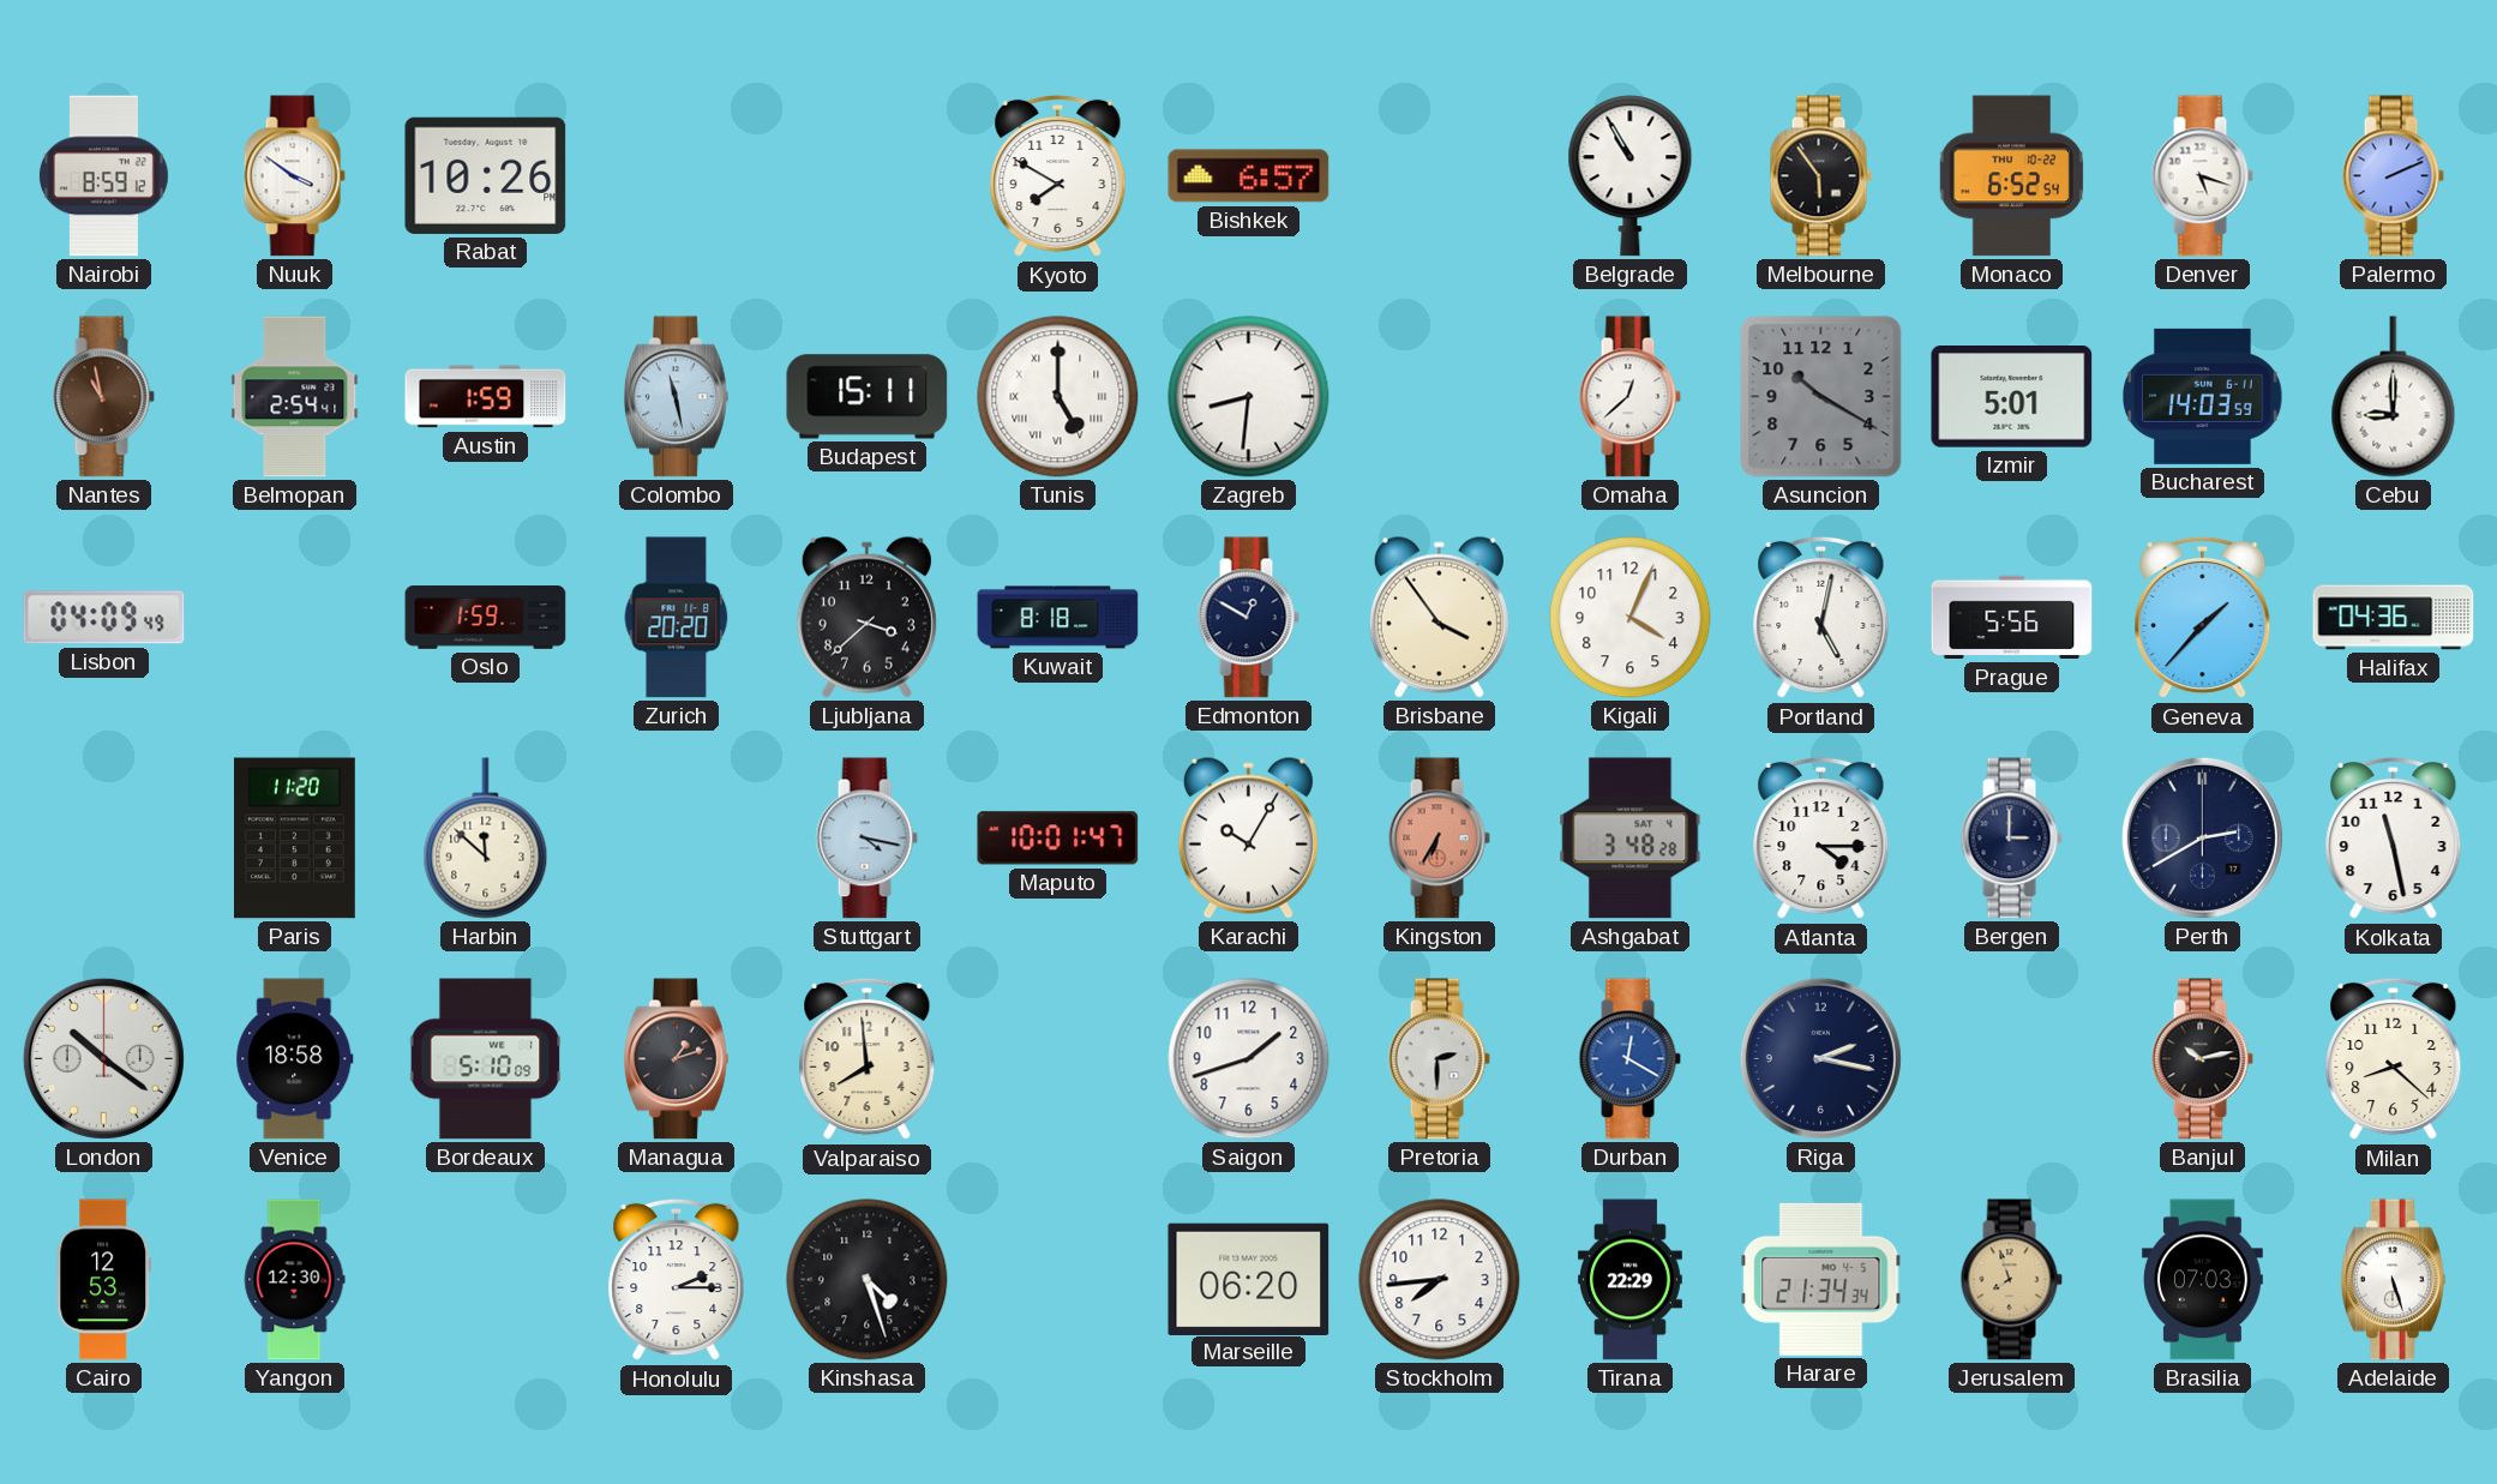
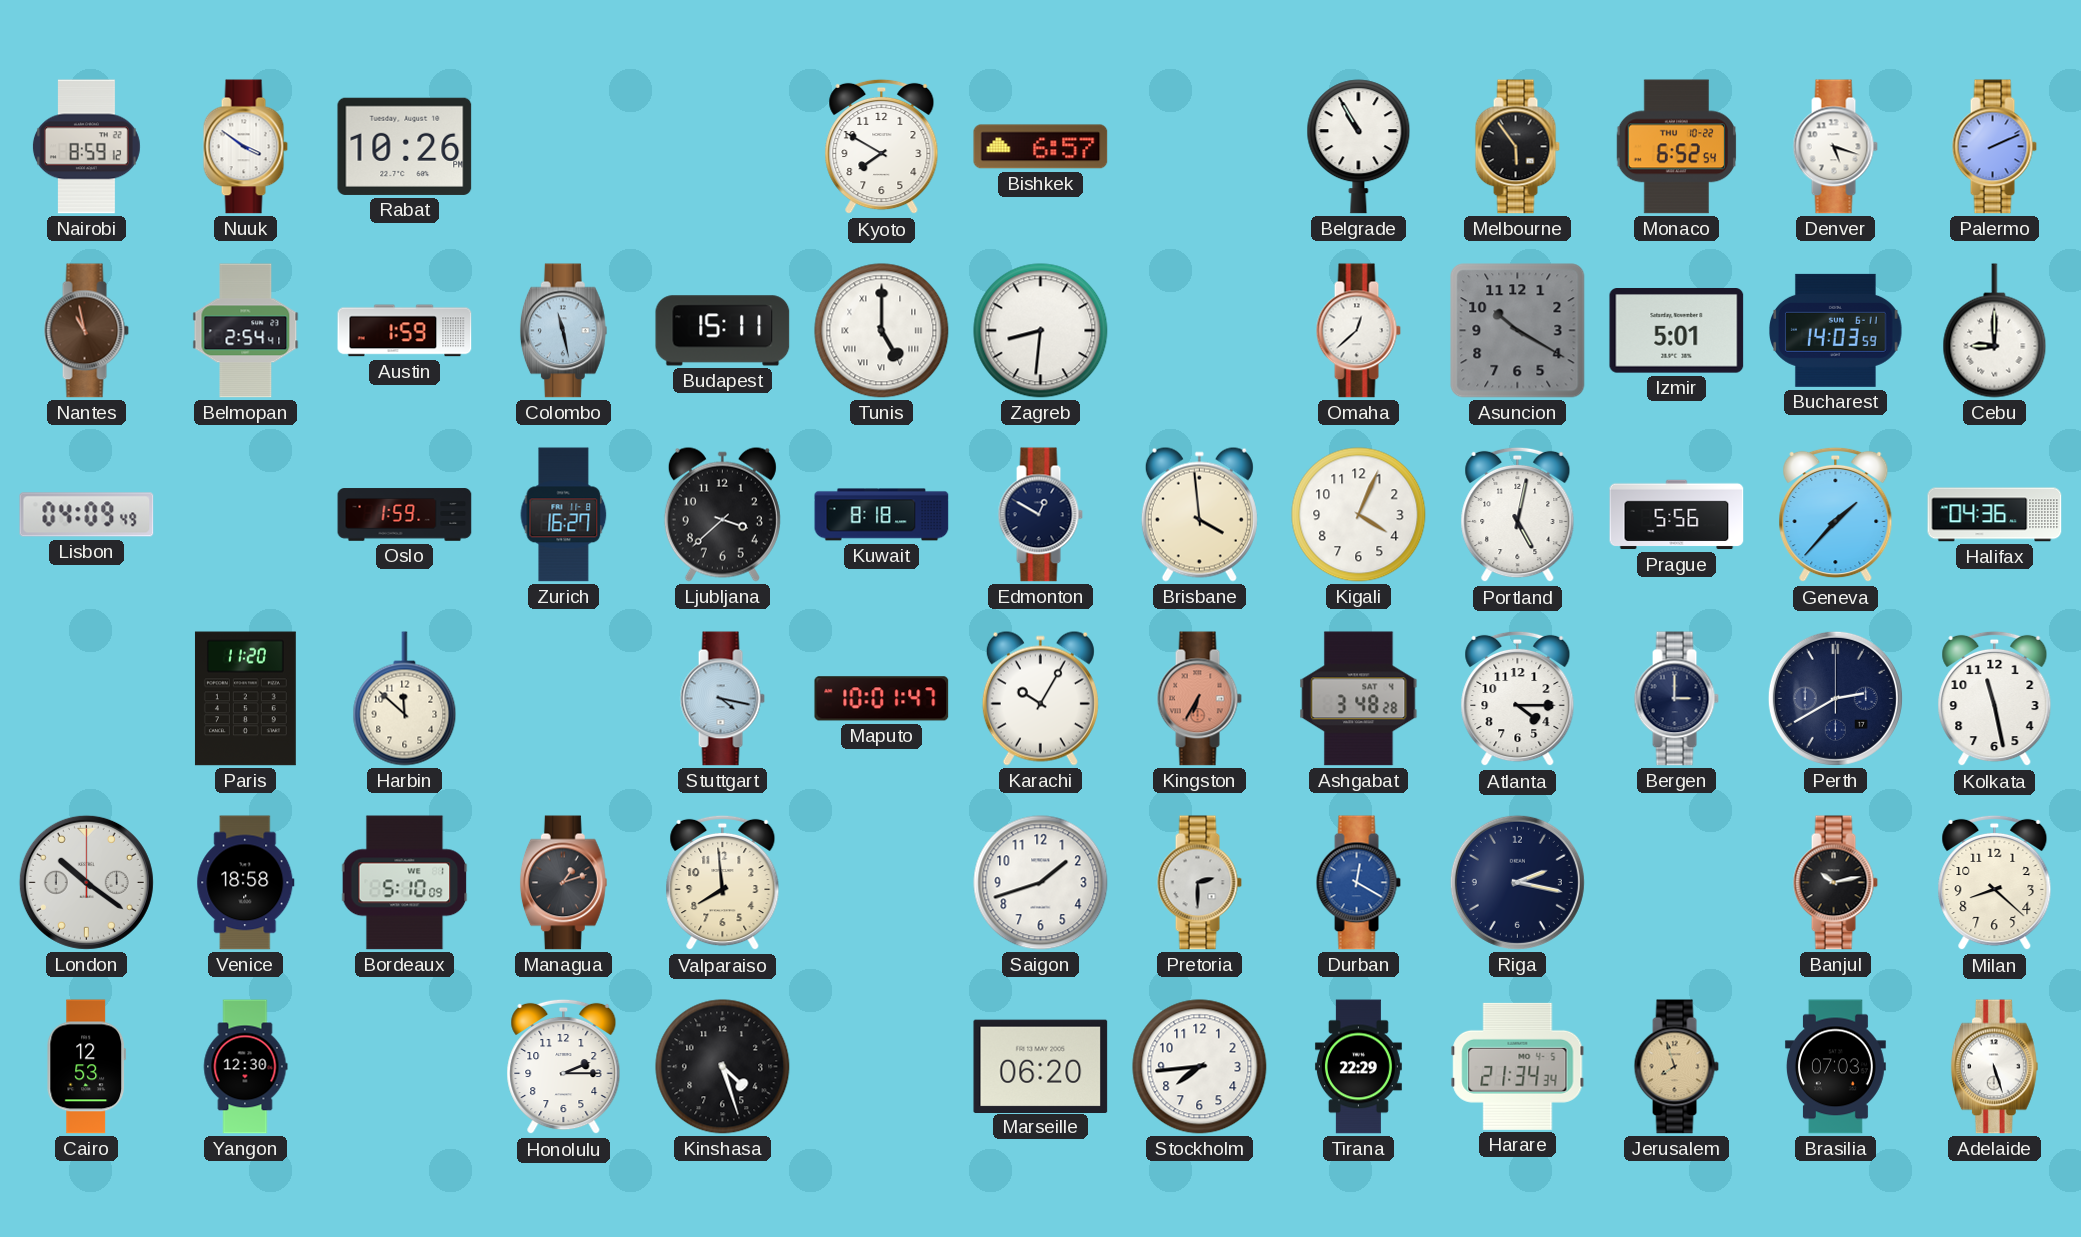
Zurich: 20:20 -> 16:27
Brisbane: 3:54 -> 3:59
